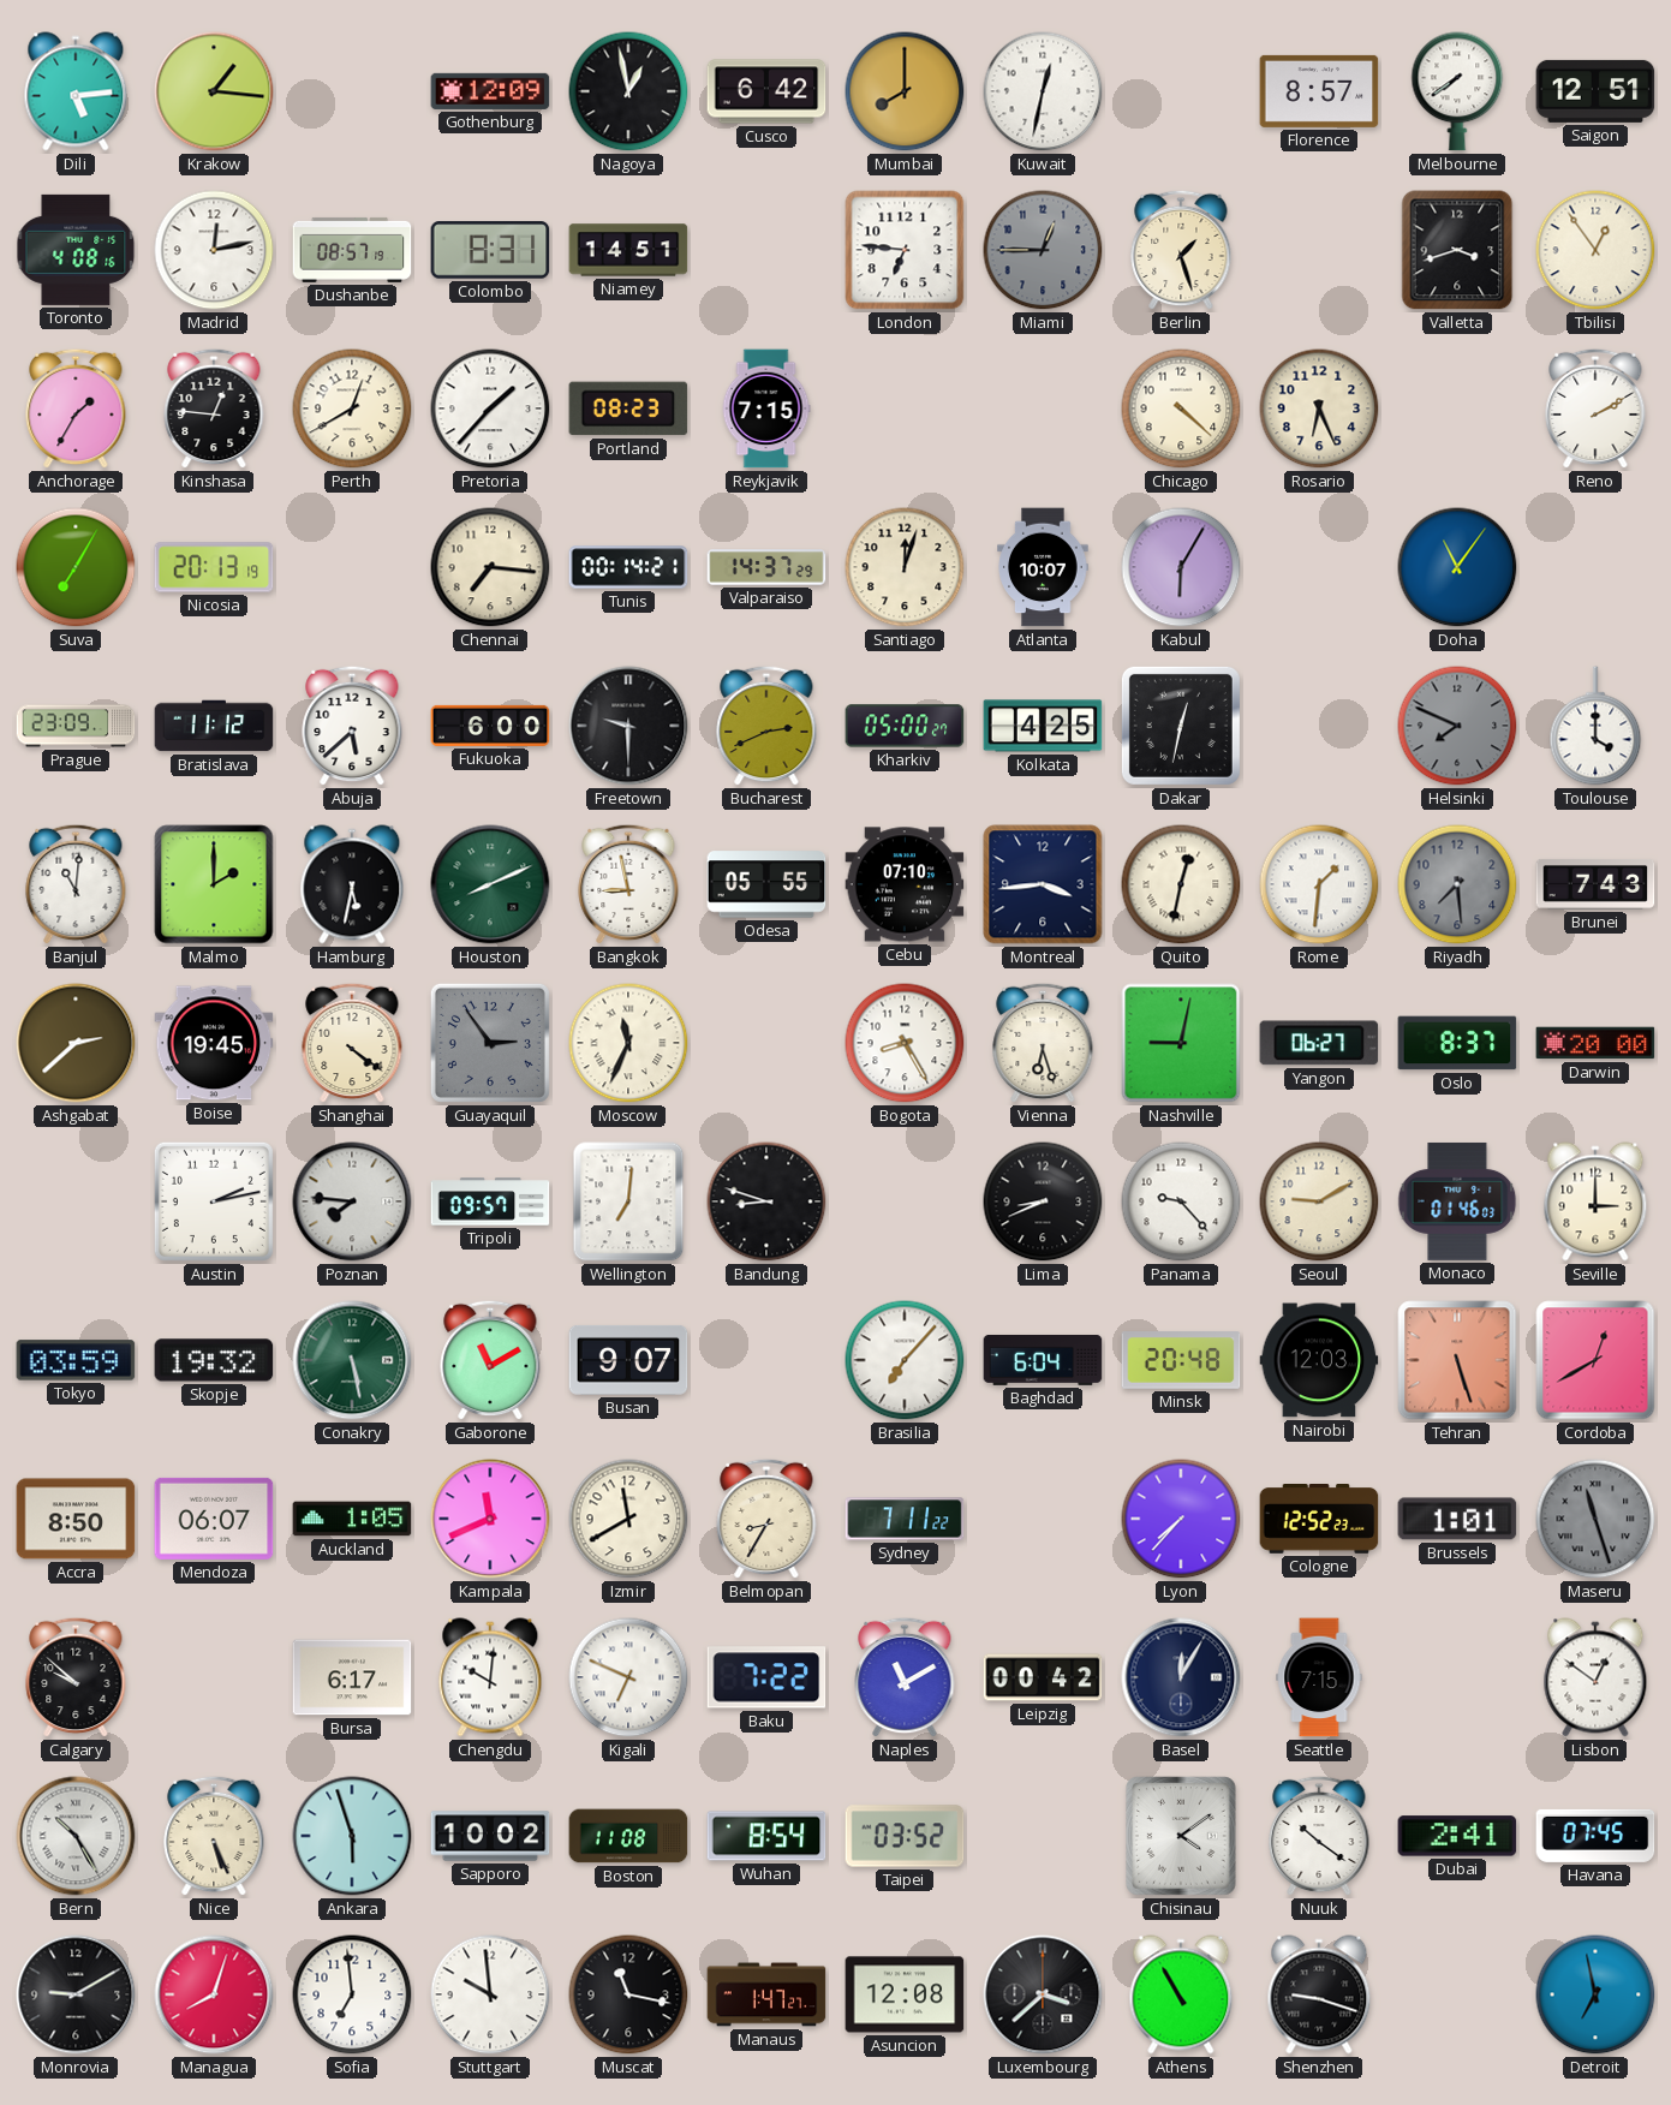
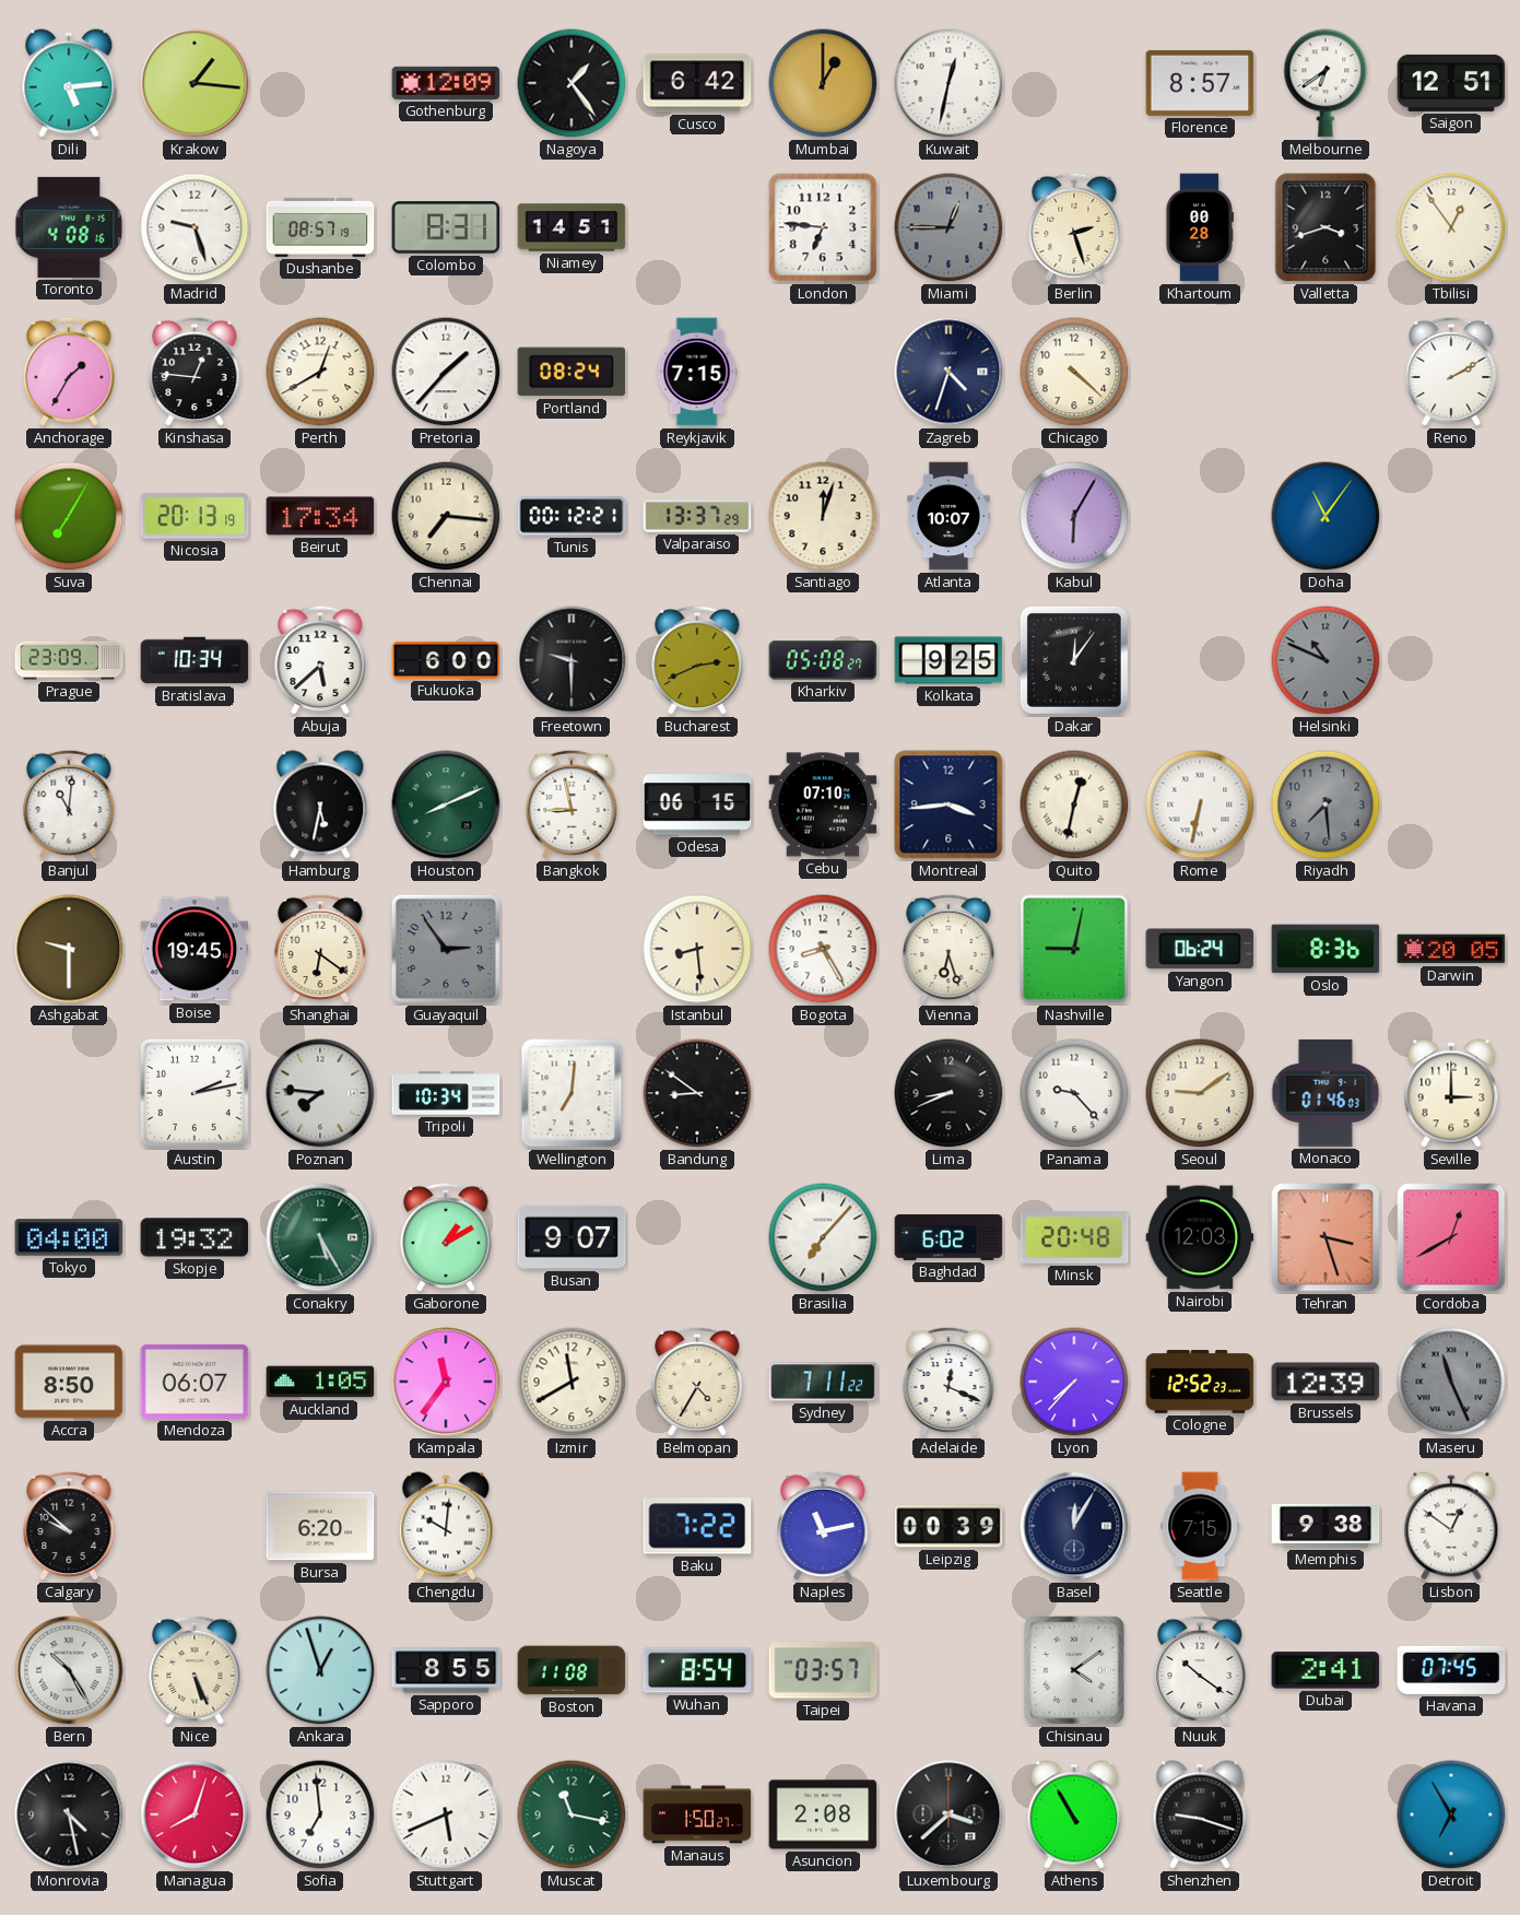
Nagoya: 12:58 -> 1:24
Mumbai: 8:00 -> 1:00
Melbourne: 7:39 -> 6:39
Madrid: 12:13 -> 9:27
Berlin: 1:27 -> 2:27
Khartoum: none -> 00:28
Portland: 08:23 -> 08:24
Zagreb: none -> 4:33
Rosario: 6:26 -> none
Beirut: none -> 17:34
Tunis: 00:14 -> 00:12
Valparaiso: 14:37 -> 13:37
Bratislava: 11:12 -> 10:34
Kharkiv: 05:00 -> 05:08
Kolkata: 4:25 -> 9:25
Dakar: 12:32 -> 12:06
Helsinki: 7:49 -> 10:49
Toulouse: 4:00 -> none
Malmo: 2:00 -> none
Odesa: 05:55 -> 06:15
Rome: 1:31 -> 6:32
Brunei: 7:43 -> none
Ashgabat: 2:38 -> 9:30
Shanghai: 4:21 -> 6:21
Moscow: 11:34 -> none
Istanbul: none -> 8:29
Yangon: 06:27 -> 06:24
Oslo: 8:37 -> 8:36
Darwin: 20:00 -> 20:05
Tripoli: 09:57 -> 10:34
Bandung: 8:48 -> 8:51
Seoul: 9:10 -> 9:09
Tokyo: 03:59 -> 04:00
Conakry: 5:28 -> 5:25
Gaborone: 11:10 -> 1:10
Baghdad: 6:04 -> 6:02
Tehran: 5:27 -> 3:27
Kampala: 11:41 -> 11:36
Belmopan: 8:35 -> 4:35
Adelaide: none -> 12:19
Brussels: 1:01 -> 12:39
Maseru: 11:27 -> 11:26
Bursa: 6:17 -> 6:20
Kigali: 6:49 -> none
Naples: 11:10 -> 11:13
Leipzig: 00:42 -> 00:39
Memphis: none -> 9:38
Ankara: 5:57 -> 12:57
Sapporo: 10:02 -> 8:55
Taipei: 03:52 -> 03:57
Monrovia: 9:10 -> 4:28
Stuttgart: 9:59 -> 5:41
Muscat dial: black -> green
Manaus: 1:47 -> 1:50
Asuncion: 12:08 -> 2:08
Detroit: 6:58 -> 6:55
